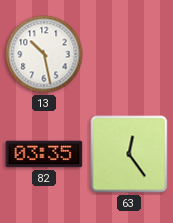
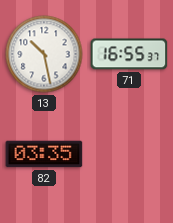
71: none -> 16:55
63: 12:24 -> none
